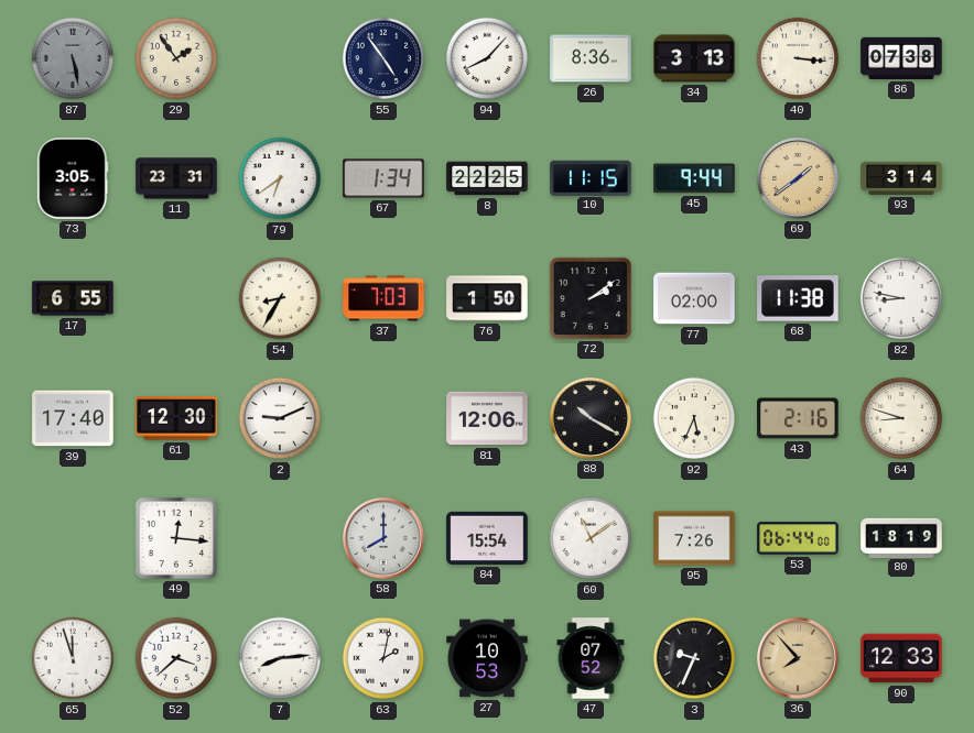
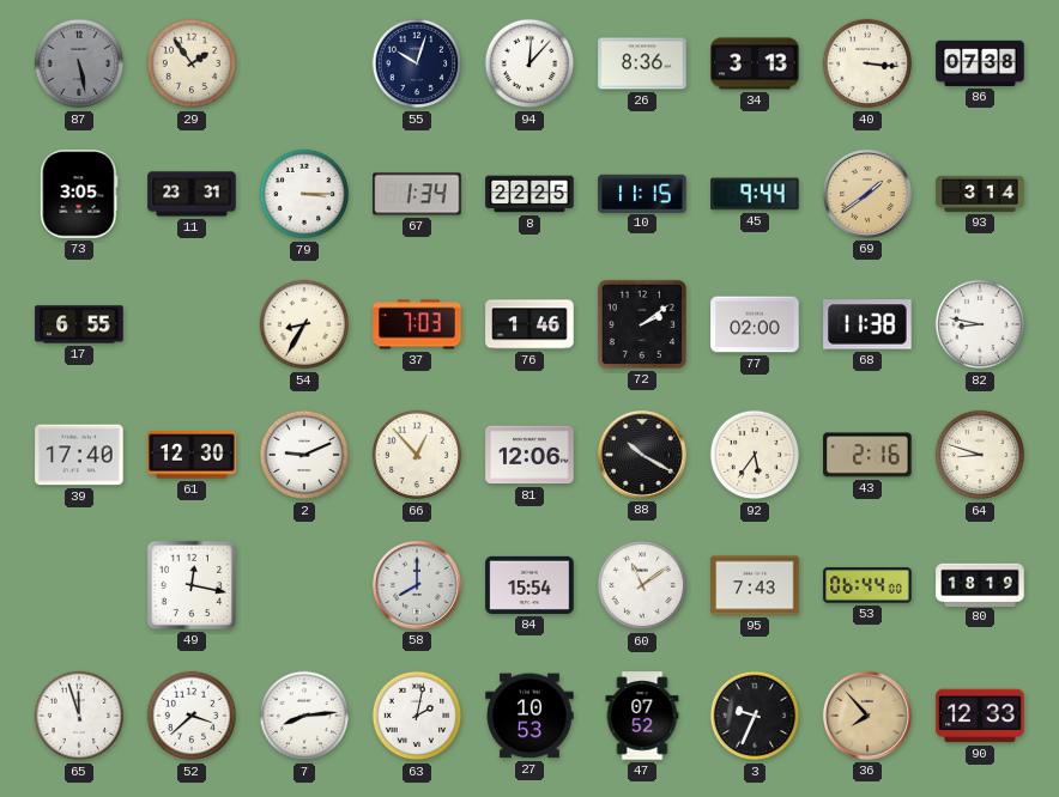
55: 4:54 -> 10:03
94: 8:07 -> 12:07
79: 6:39 -> 3:15
76: 1:50 -> 1:46
66: none -> 12:53
92: 5:34 -> 5:36
49: 12:16 -> 12:17
95: 7:26 -> 7:43
